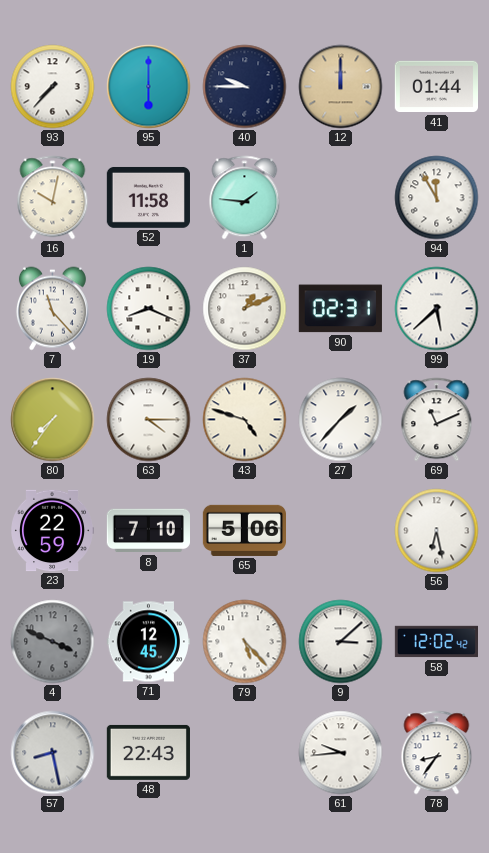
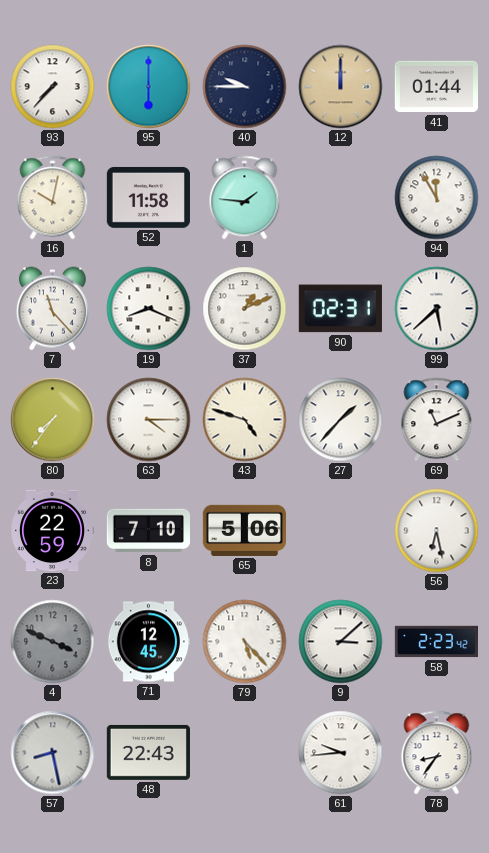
58: 12:02 -> 2:23
